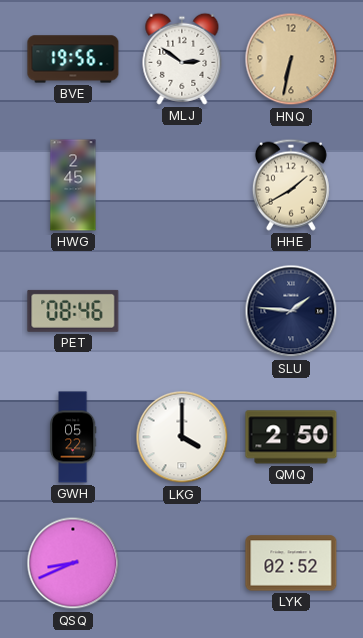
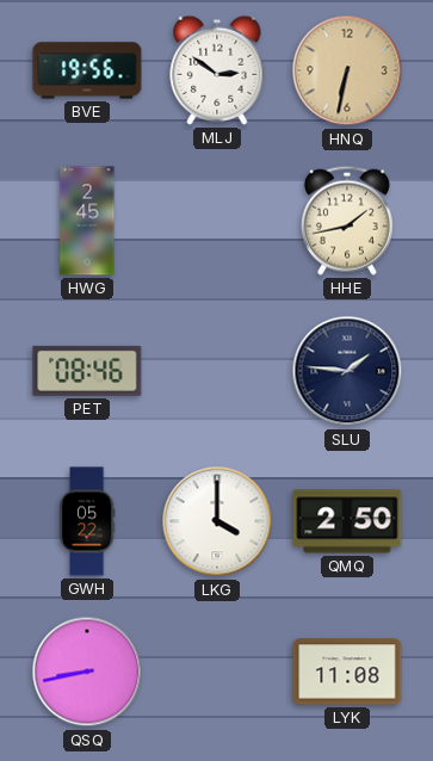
HHE: 1:40 -> 1:43
QSQ: 8:41 -> 8:43
LYK: 02:52 -> 11:08
